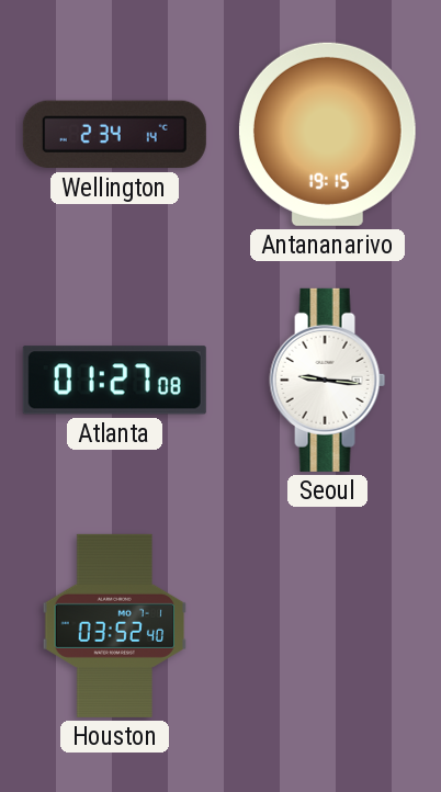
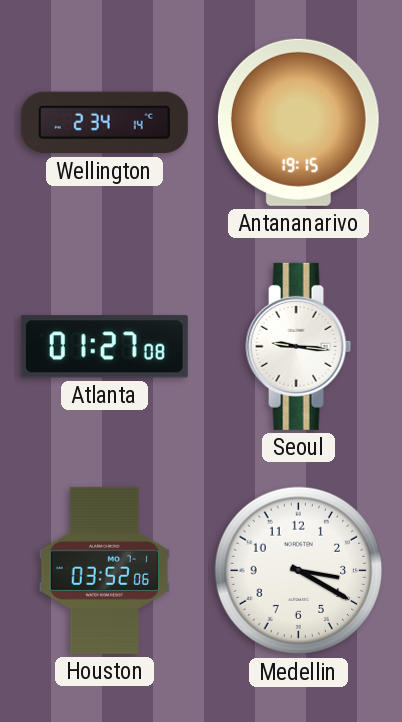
Houston: 03:52:40 -> 03:52:06
Medellin: none -> 3:20
